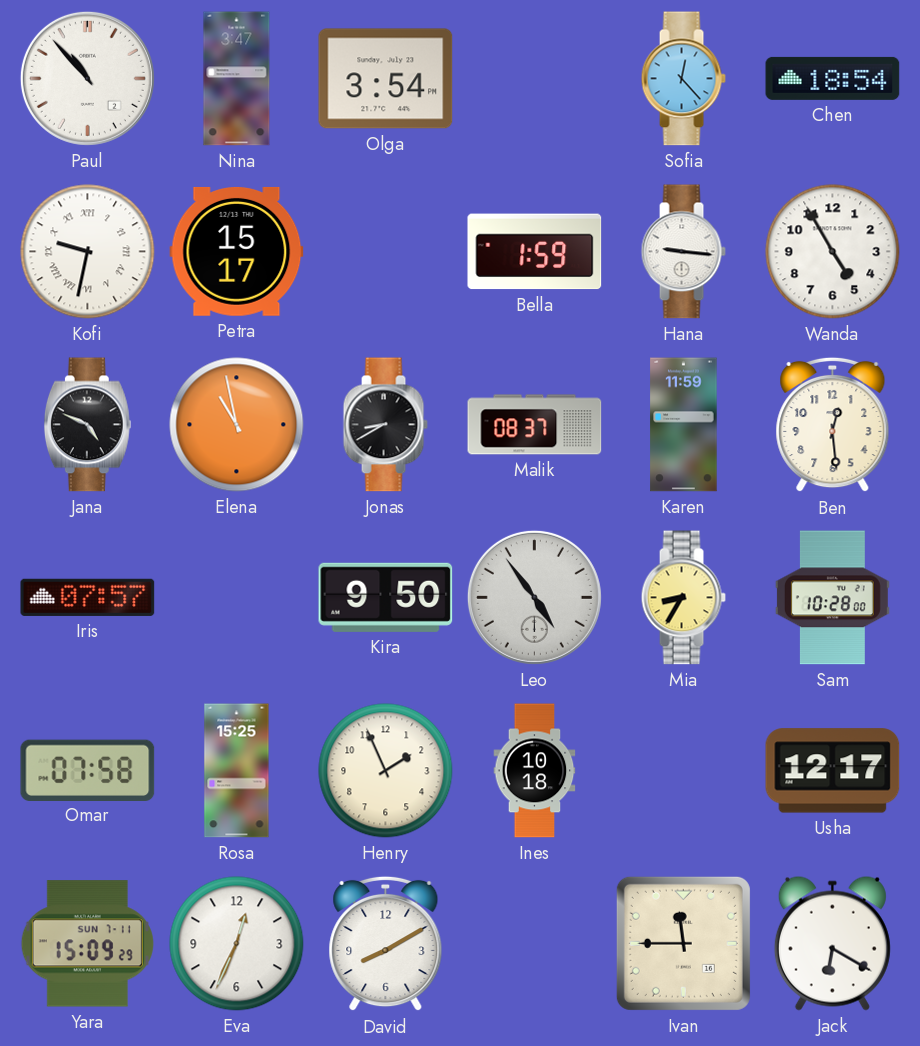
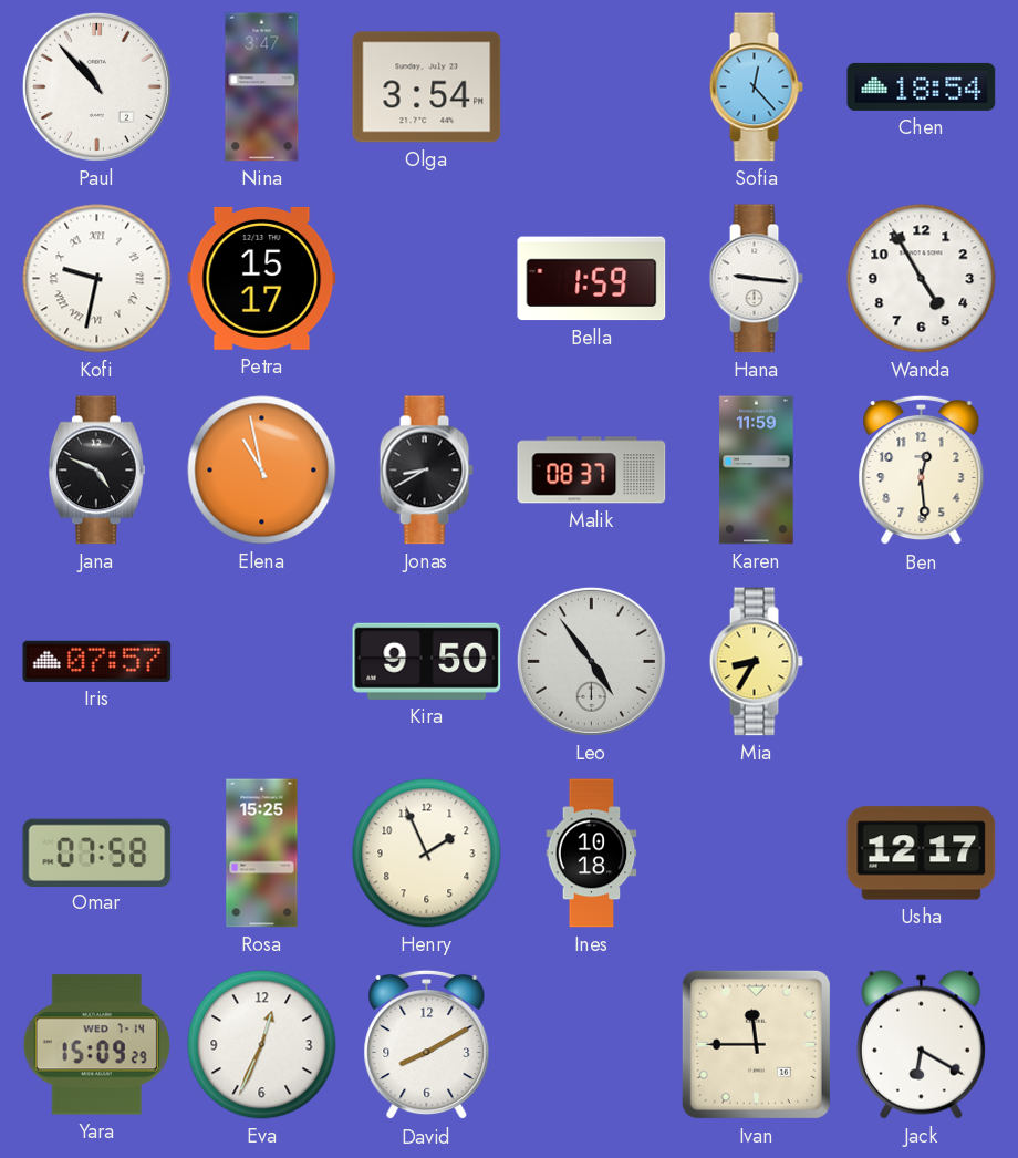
Sam: 10:28 -> none
Yara date: SUN 7-11 -> WED 7-14
